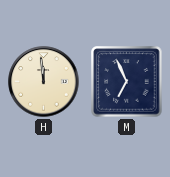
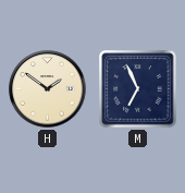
H: 11:59 -> 1:51
